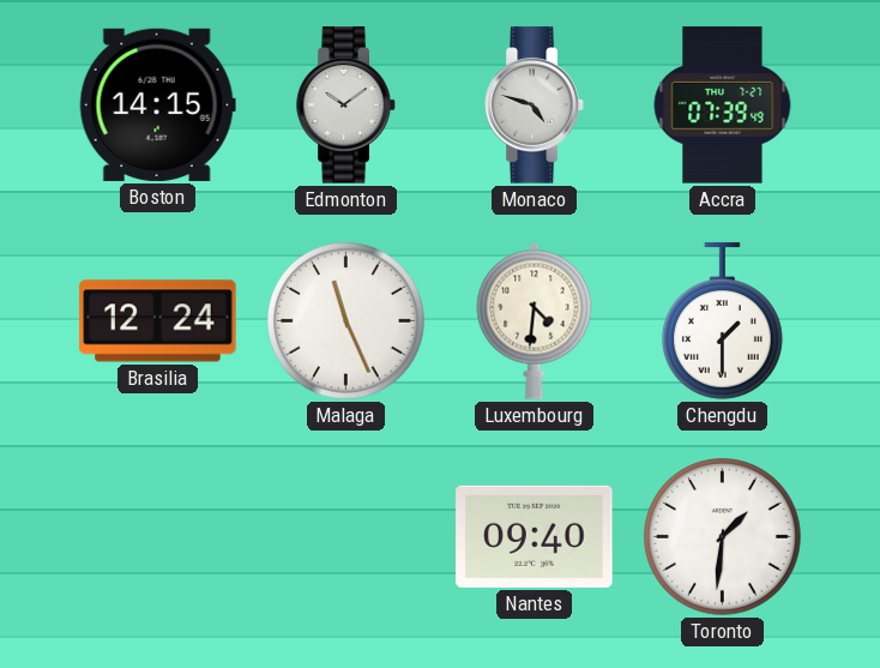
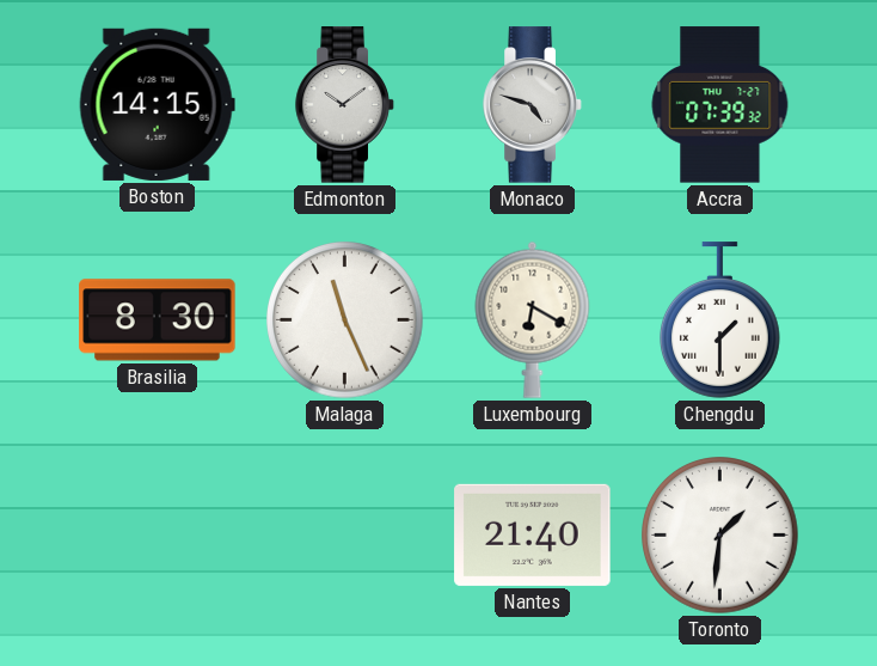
Accra: 07:39:49 -> 07:39:32
Brasilia: 12:24 -> 8:30
Luxembourg: 4:31 -> 6:20
Nantes: 09:40 -> 21:40
